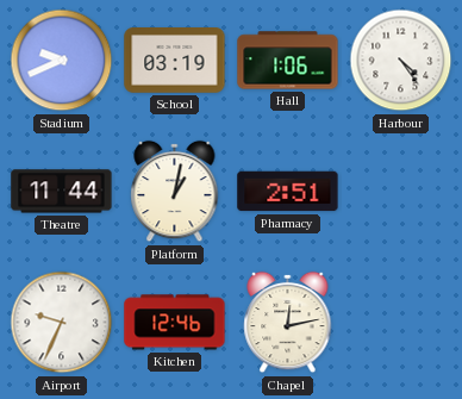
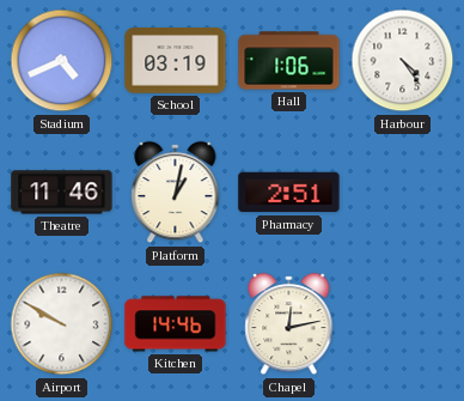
Stadium: 9:41 -> 4:41
Theatre: 11:44 -> 11:46
Airport: 9:34 -> 9:50
Kitchen: 12:46 -> 14:46
